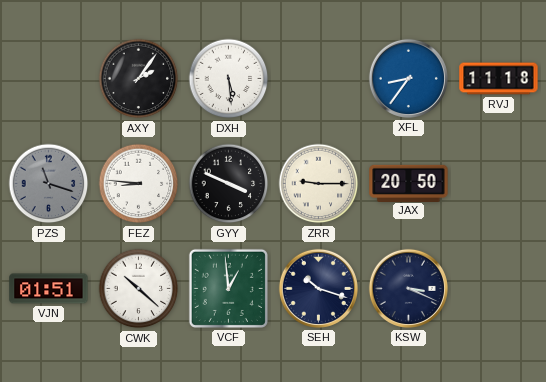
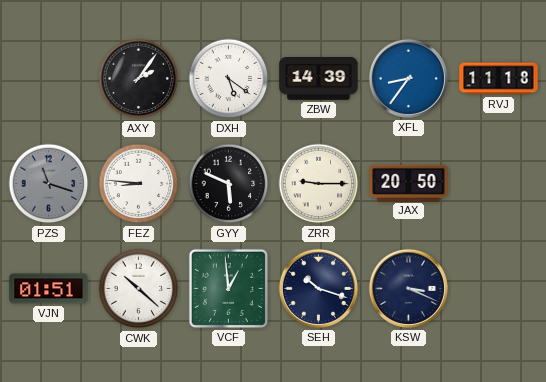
DXH: 5:29 -> 5:21
ZBW: none -> 14:39
GYY: 3:49 -> 5:49
